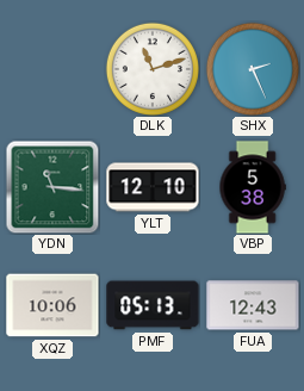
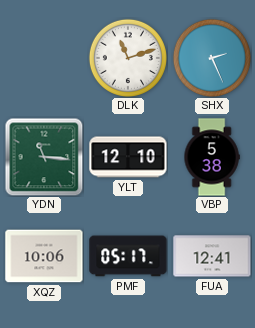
PMF: 05:13 -> 05:17
FUA: 12:43 -> 12:41
